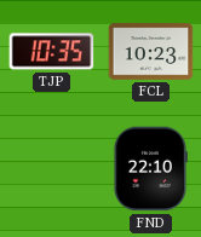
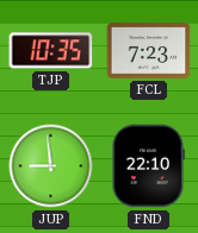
FCL: 10:23 -> 7:23
JUP: none -> 8:59
